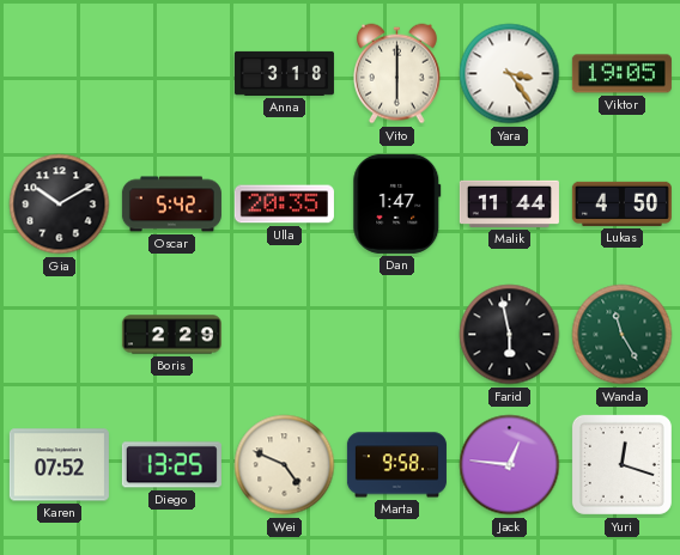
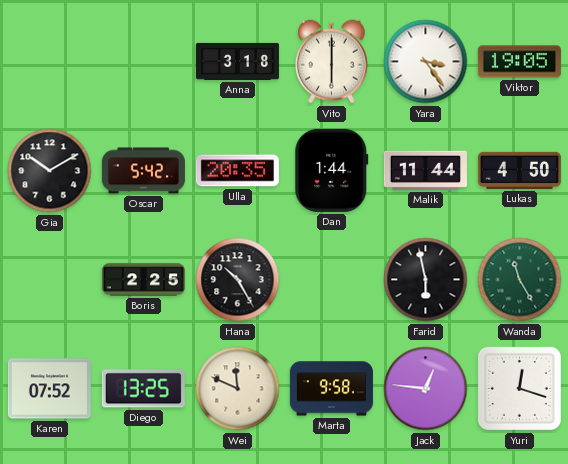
Dan: 1:47 -> 1:44
Boris: 2:29 -> 2:25
Hana: none -> 10:25
Wei: 4:49 -> 11:49
